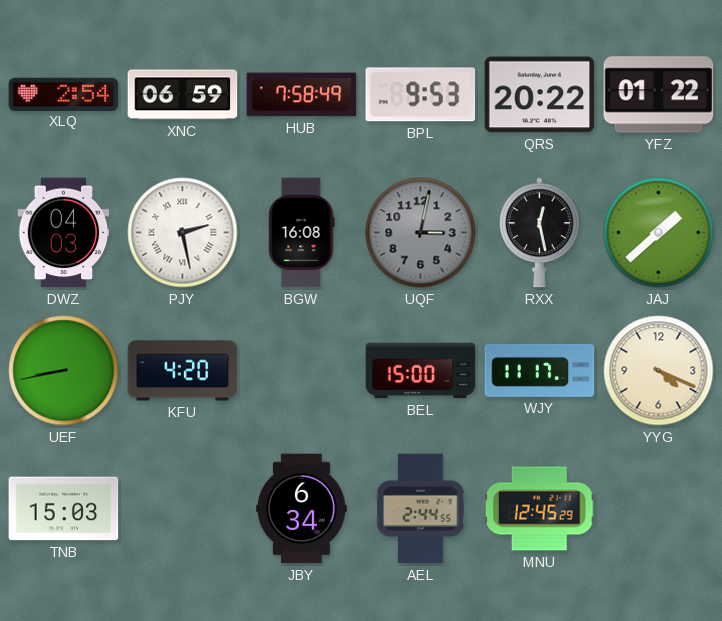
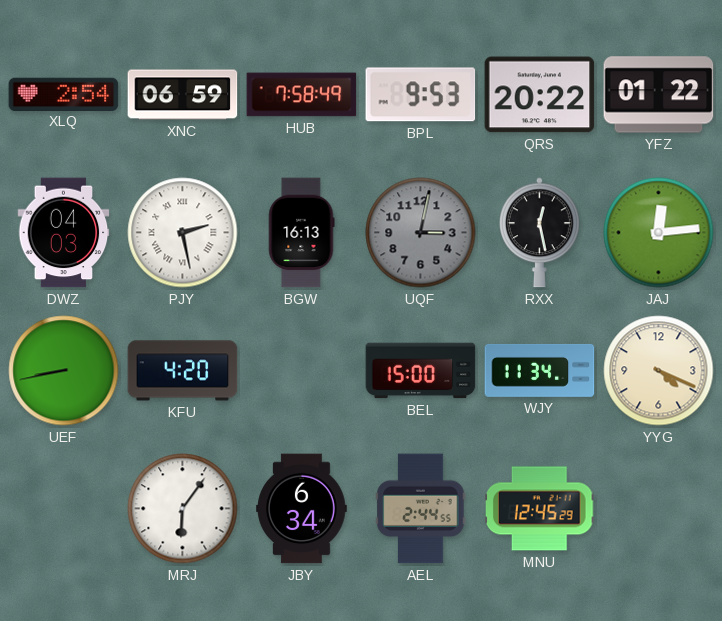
BGW: 16:08 -> 16:13
JAJ: 1:38 -> 12:14
WJY: 11:17 -> 11:34
TNB: 15:03 -> none
MRJ: none -> 6:06
